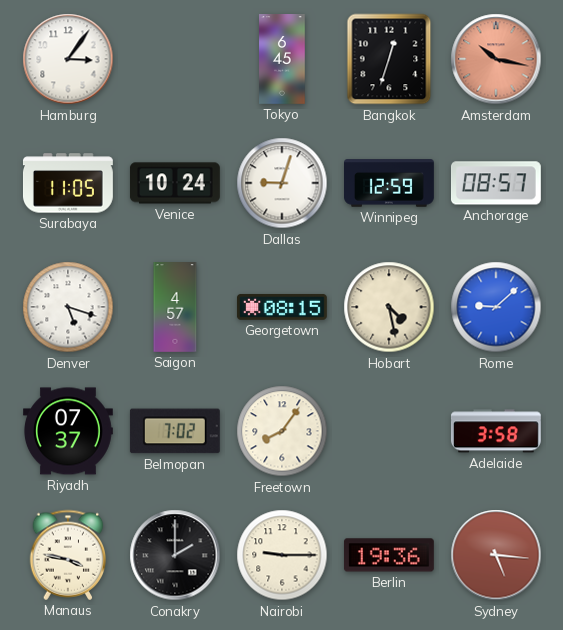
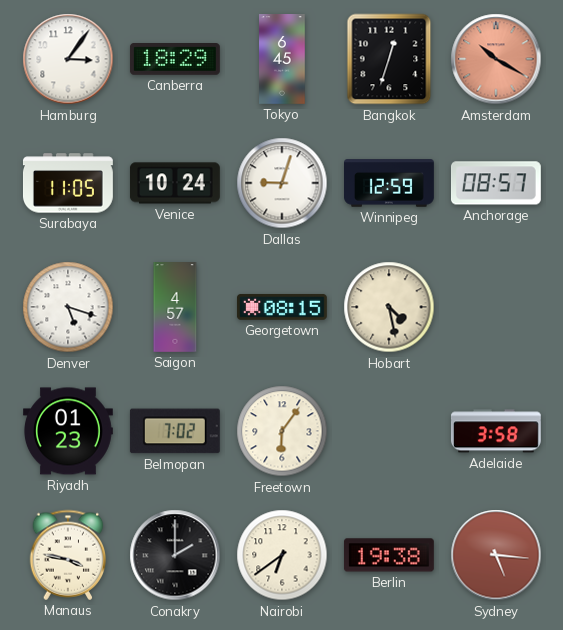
Canberra: none -> 18:29
Amsterdam: 10:17 -> 10:20
Rome: 9:08 -> none
Riyadh: 07:37 -> 01:23
Freetown: 8:06 -> 6:06
Nairobi: 9:15 -> 6:39
Berlin: 19:36 -> 19:38
